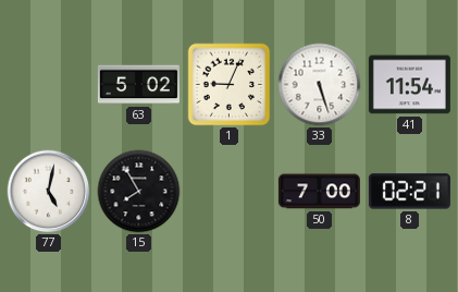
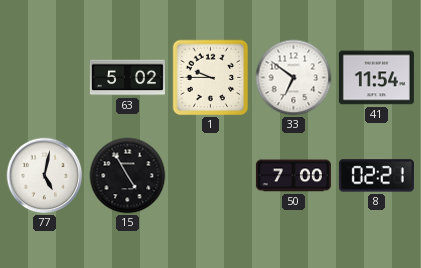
1: 9:04 -> 9:45
33: 5:27 -> 6:51
15: 7:55 -> 4:55
